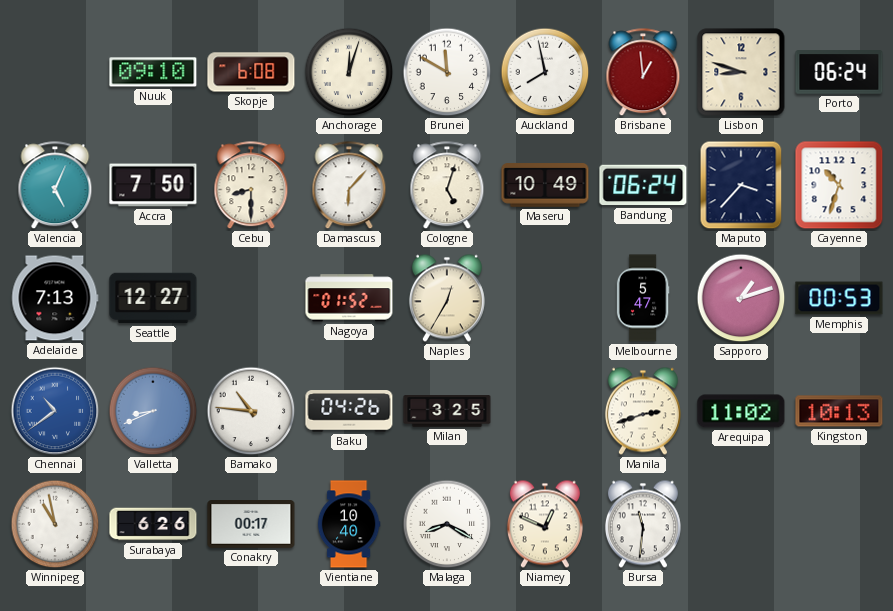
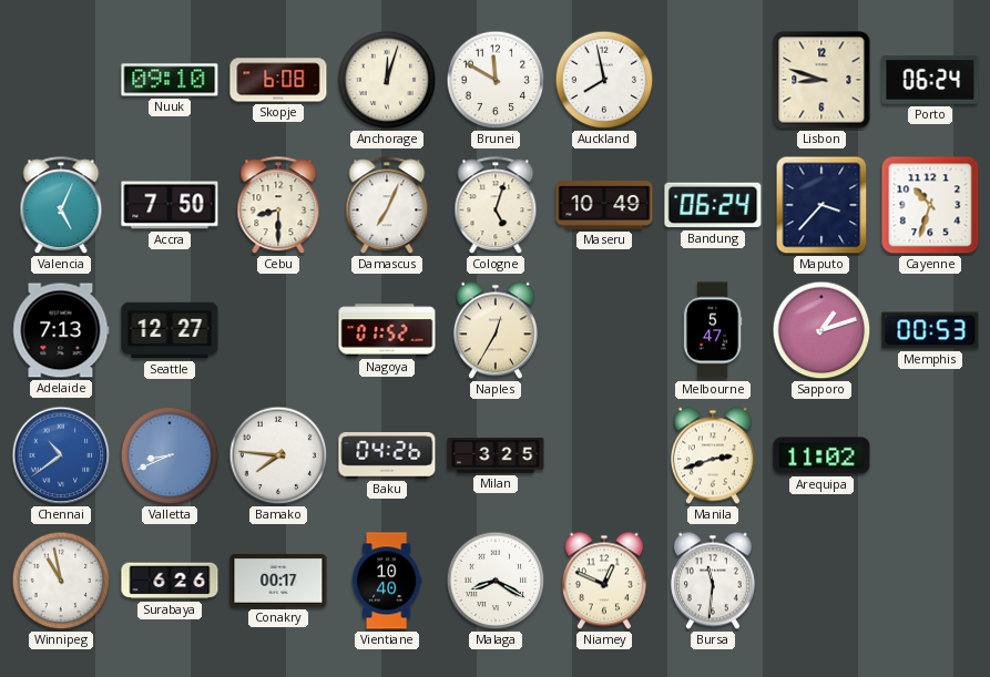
Brisbane: 12:59 -> none
Damascus: 6:07 -> 7:04
Bamako: 10:46 -> 7:46
Kingston: 10:13 -> none
